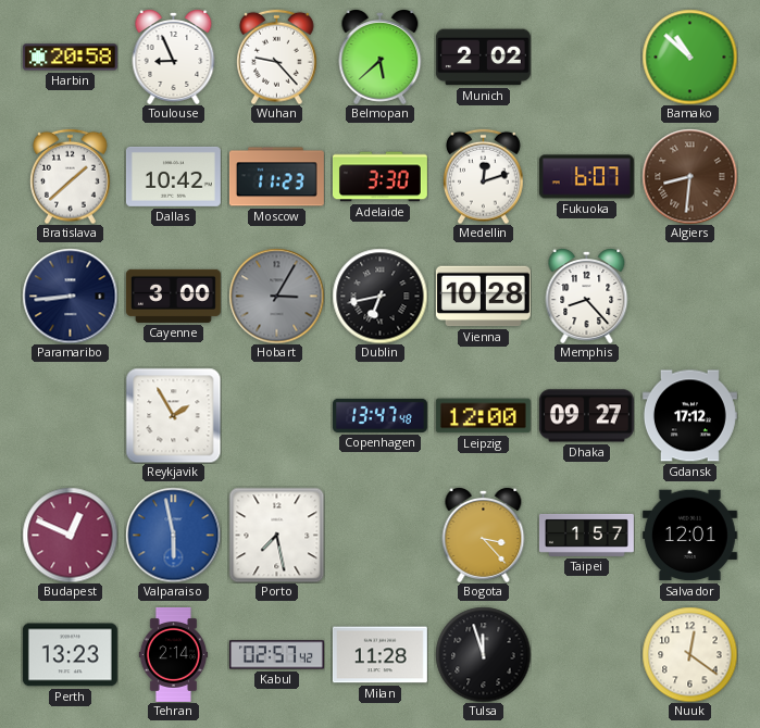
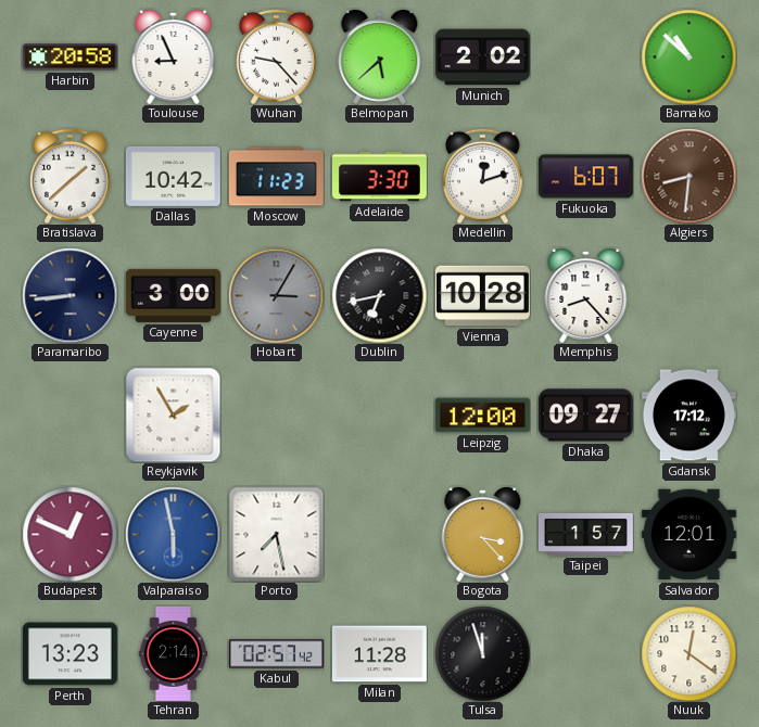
Copenhagen: 13:47 -> none
